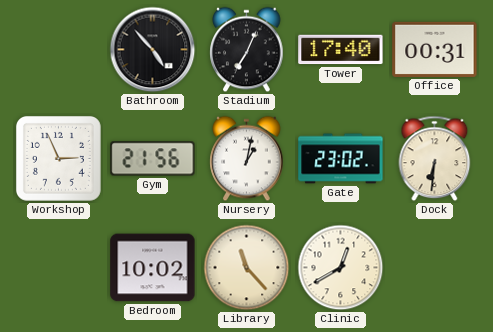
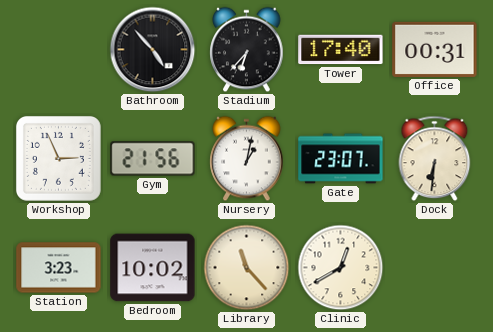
Stadium: 7:04 -> 6:37
Gate: 23:02 -> 23:07
Station: none -> 3:23
